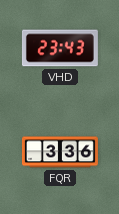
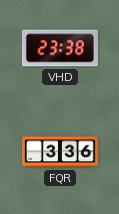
VHD: 23:43 -> 23:38
